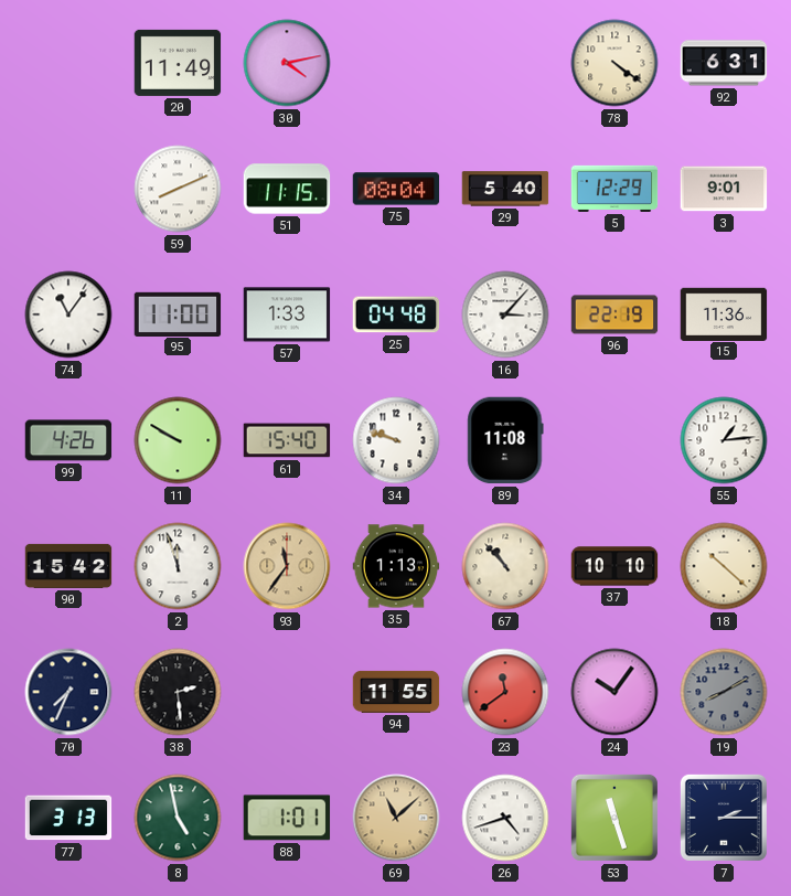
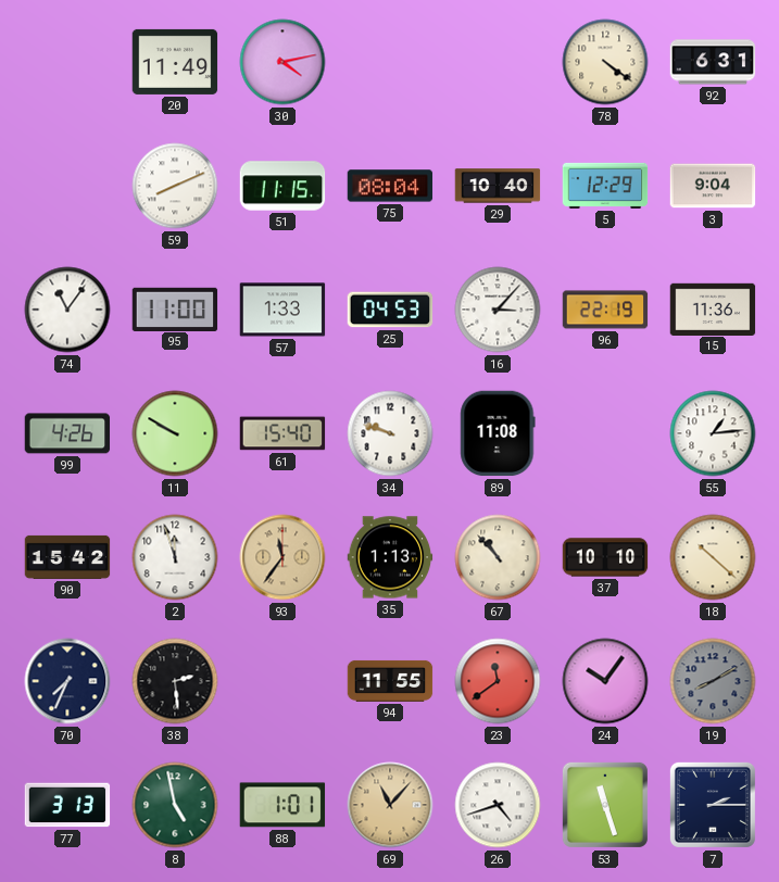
29: 5:40 -> 10:40
3: 9:01 -> 9:04
25: 04:48 -> 04:53
69: 11:08 -> 11:07
